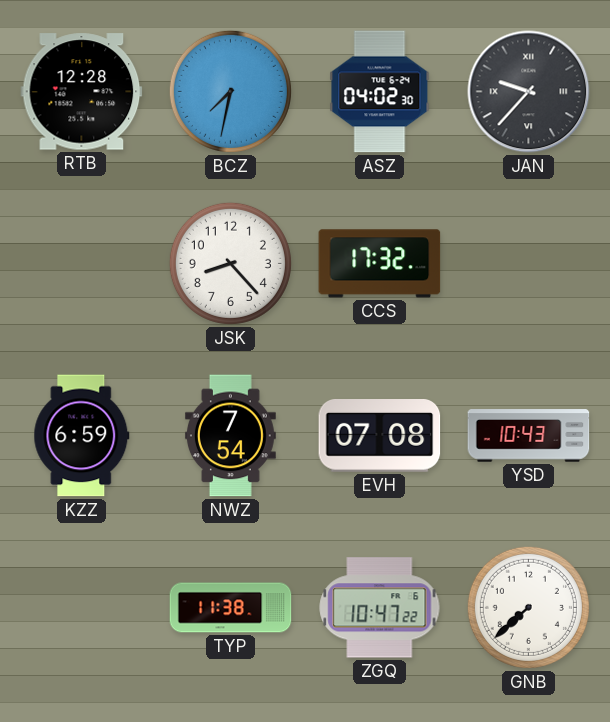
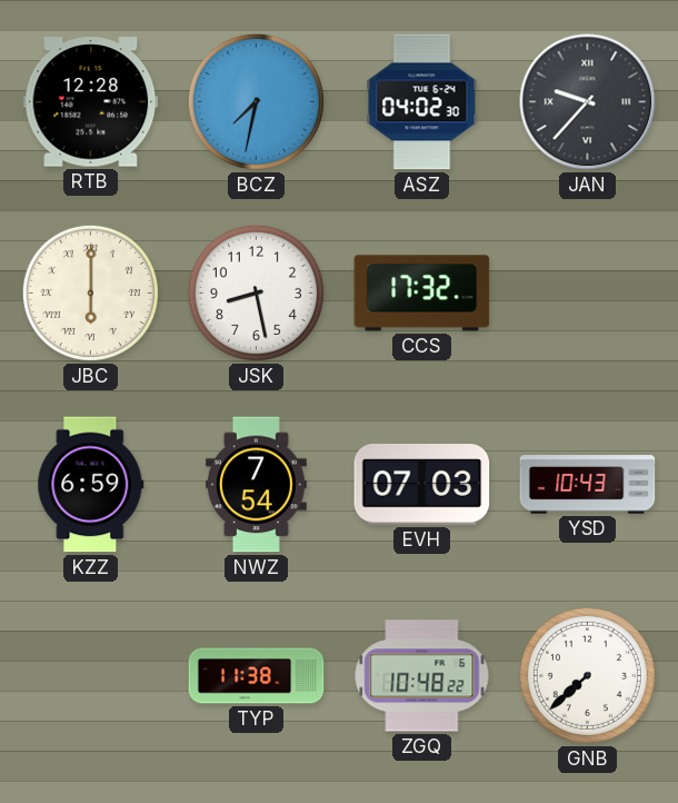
JBC: none -> 6:00
JSK: 8:23 -> 8:28
EVH: 07:08 -> 07:03
ZGQ: 10:47 -> 10:48
